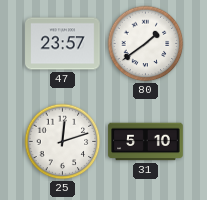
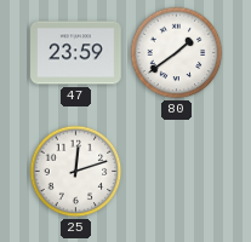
47: 23:57 -> 23:59
31: 5:10 -> none
